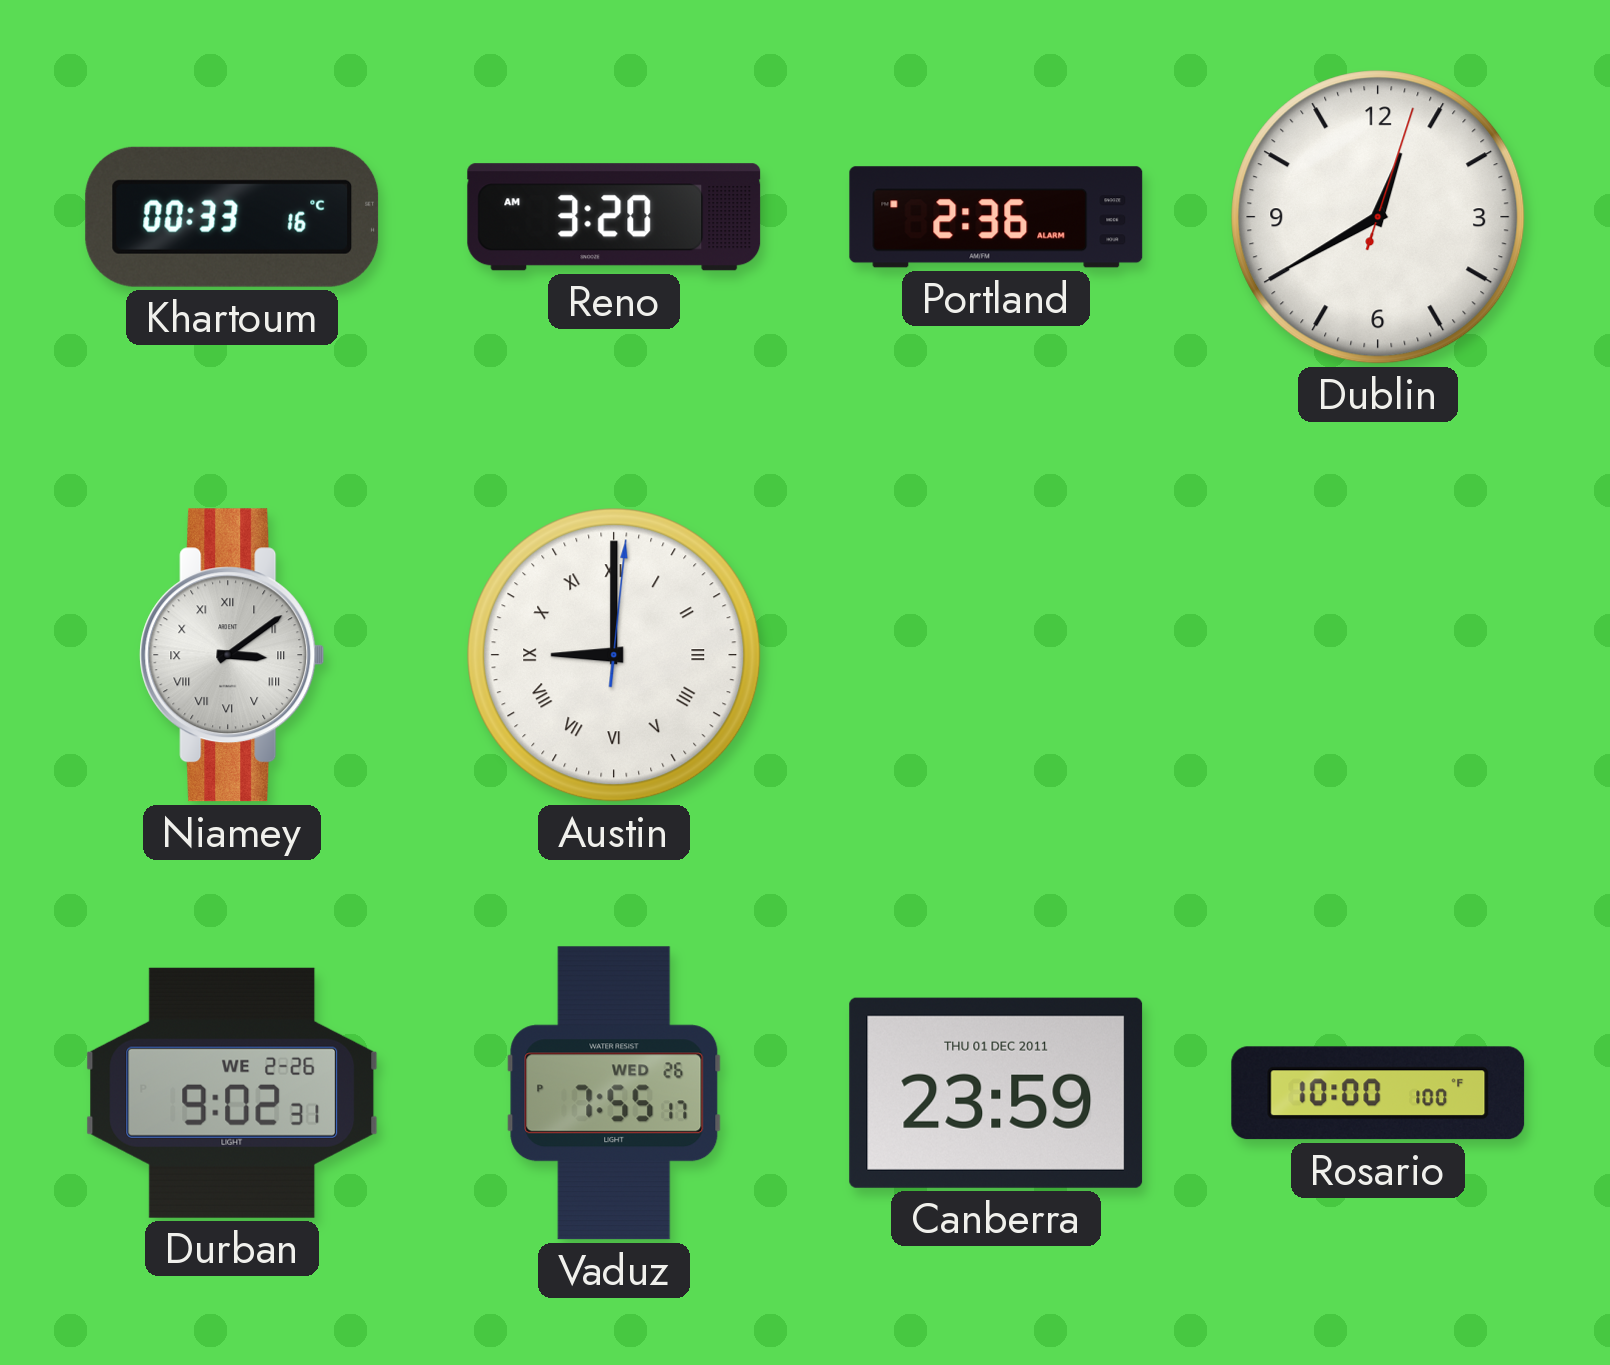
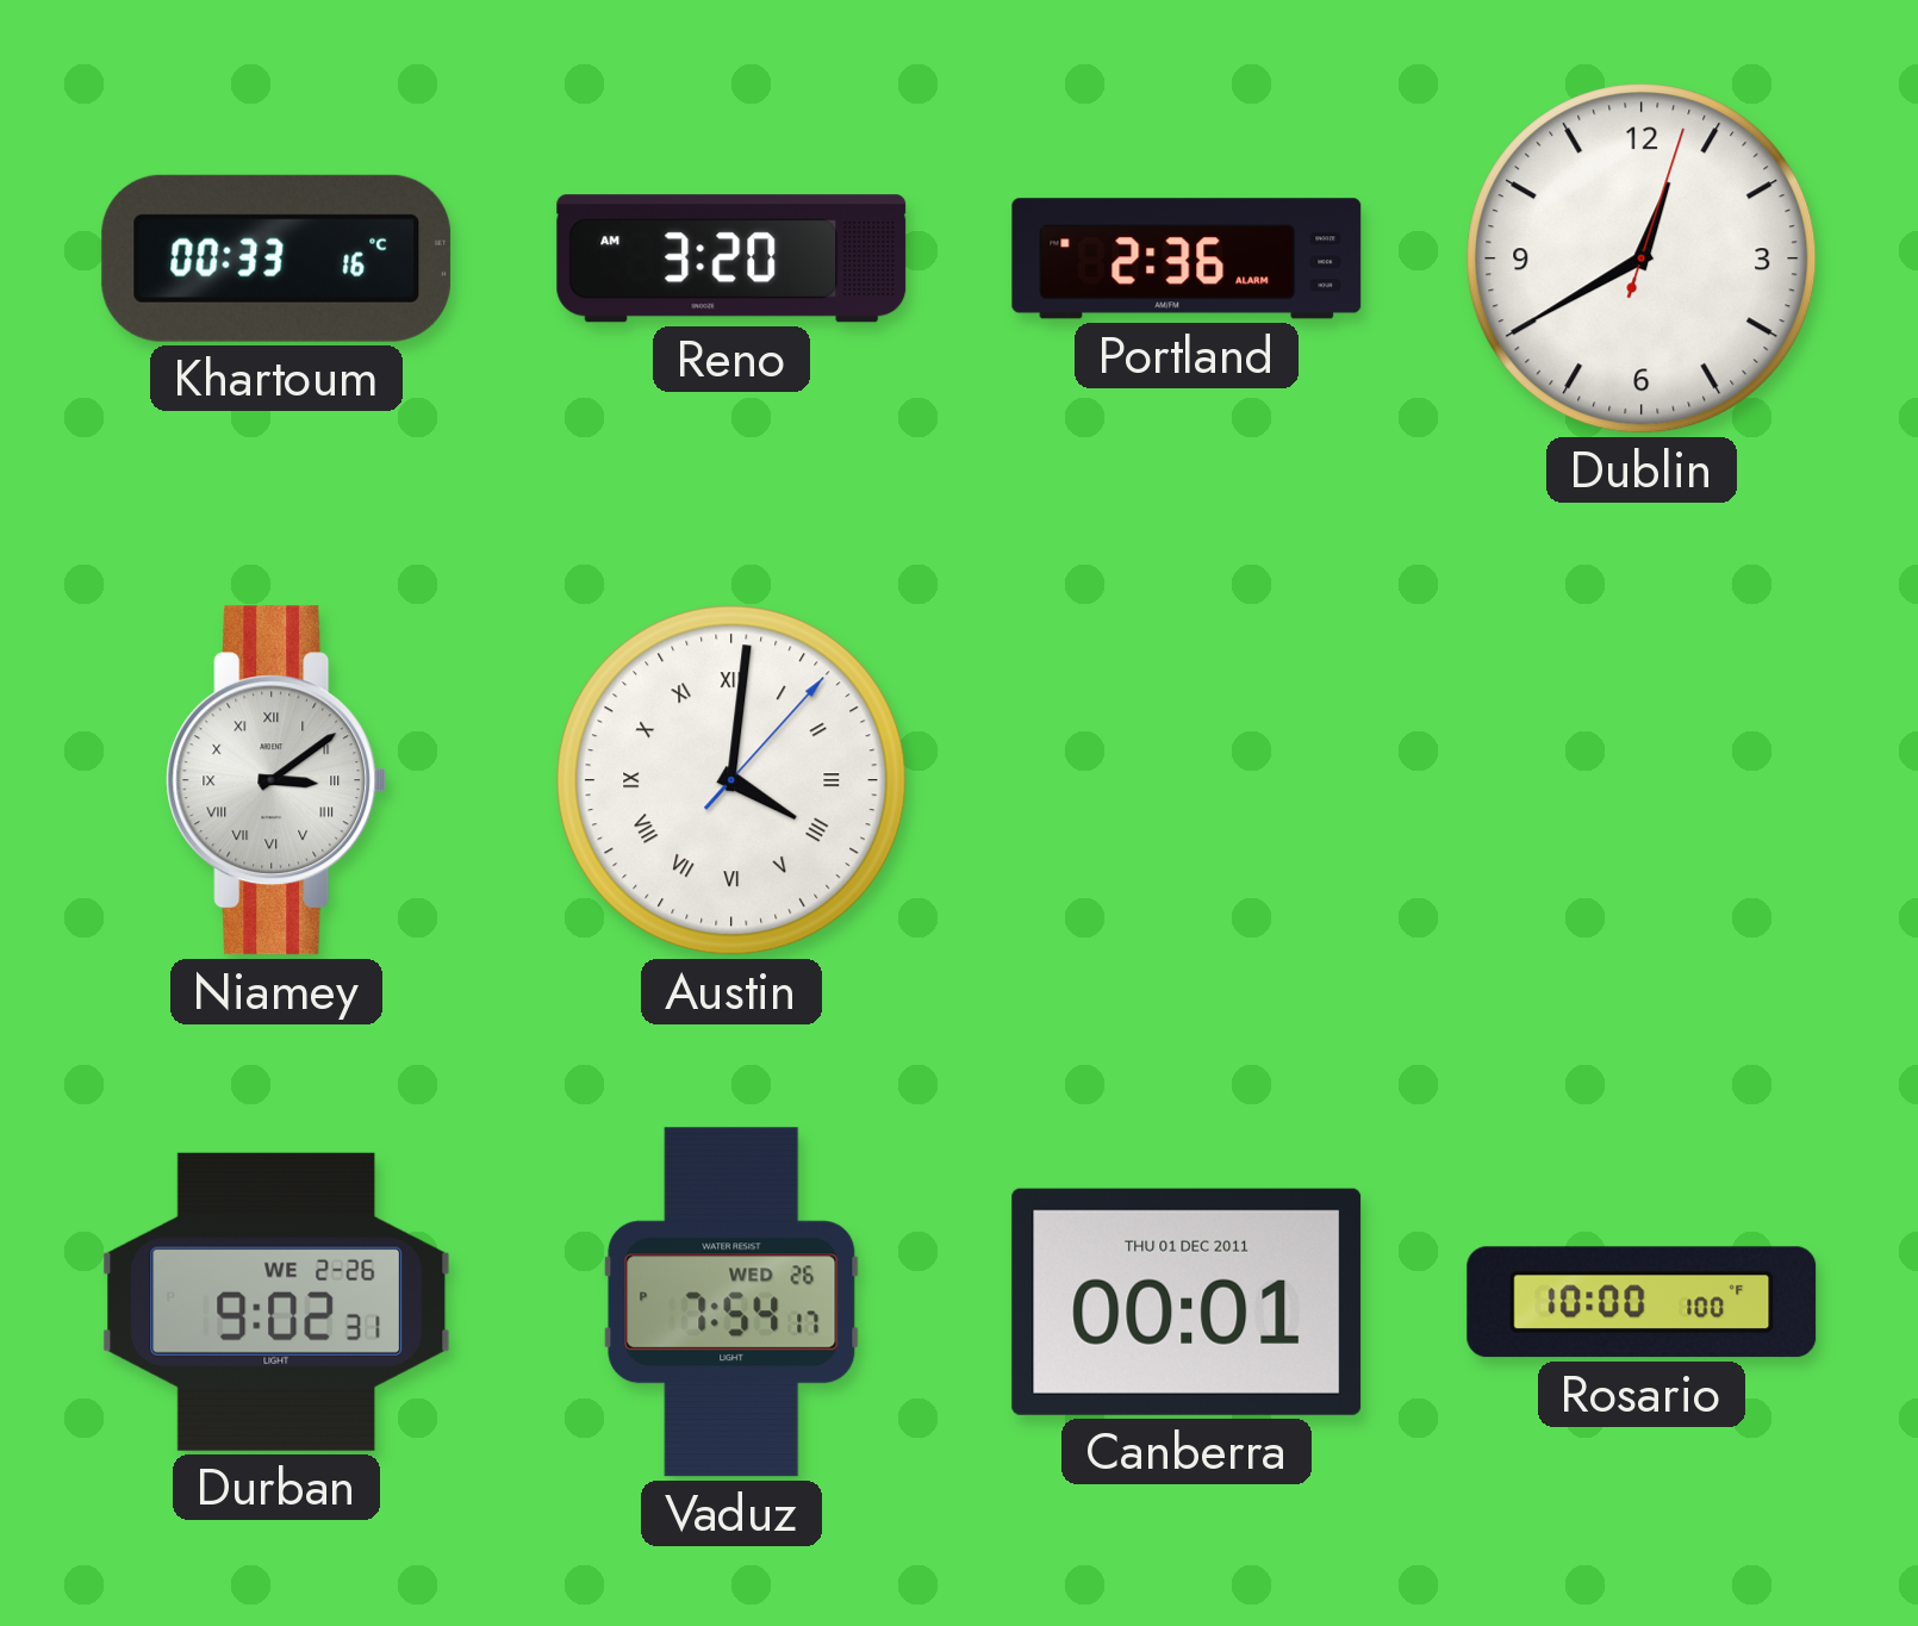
Austin: 9:00 -> 4:01
Vaduz: 7:55 -> 7:54
Canberra: 23:59 -> 00:01
